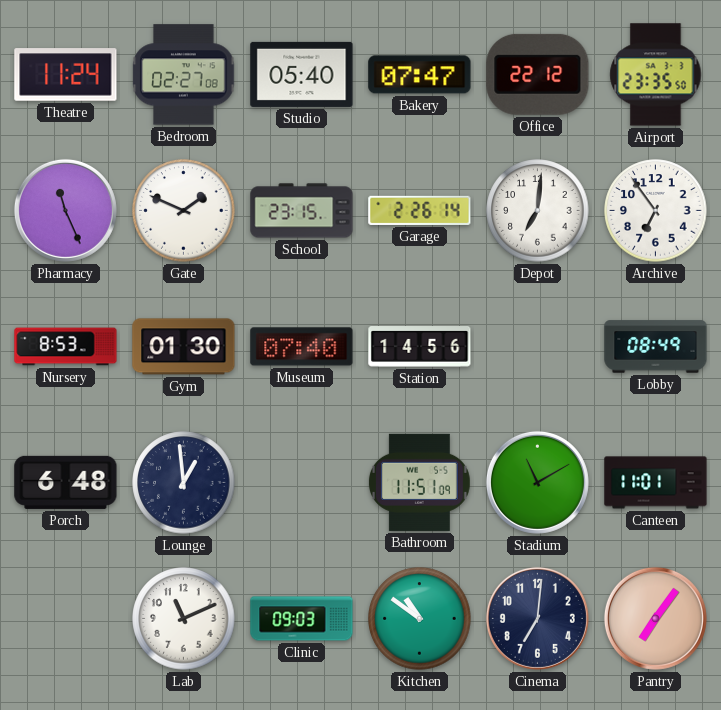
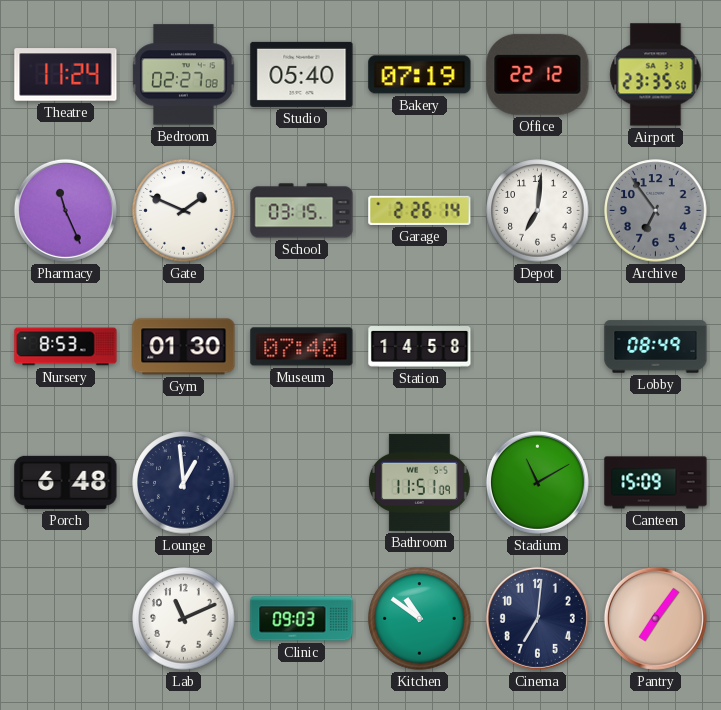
Bakery: 07:47 -> 07:19
School: 23:15 -> 03:15
Archive dial: white -> grey
Station: 14:56 -> 14:58
Canteen: 11:01 -> 15:09
